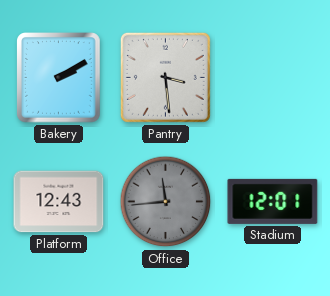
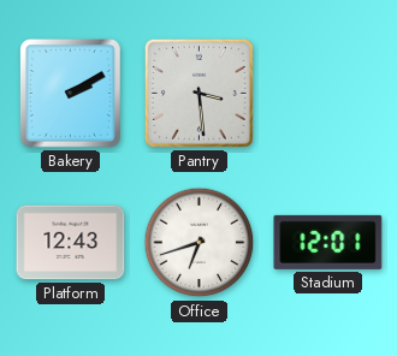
Office: 11:44 -> 6:42
Office dial: grey -> white
